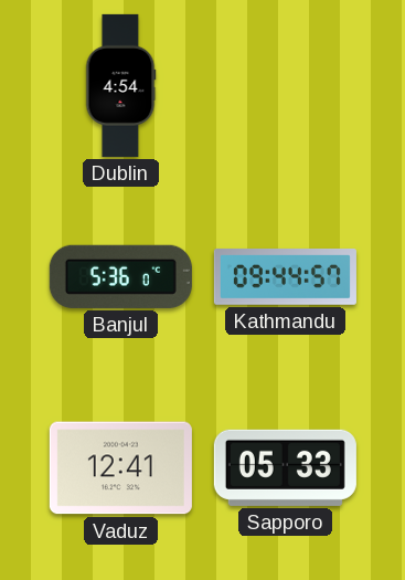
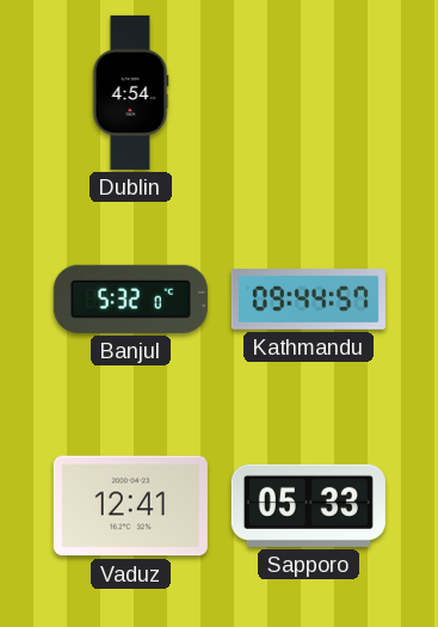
Banjul: 5:36 -> 5:32
